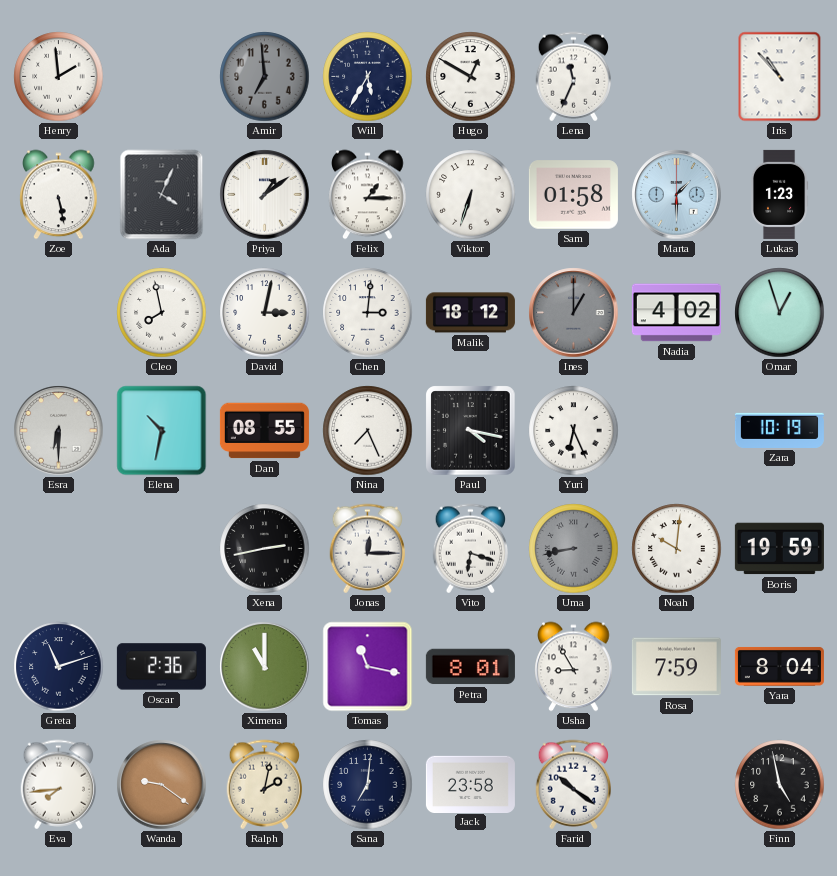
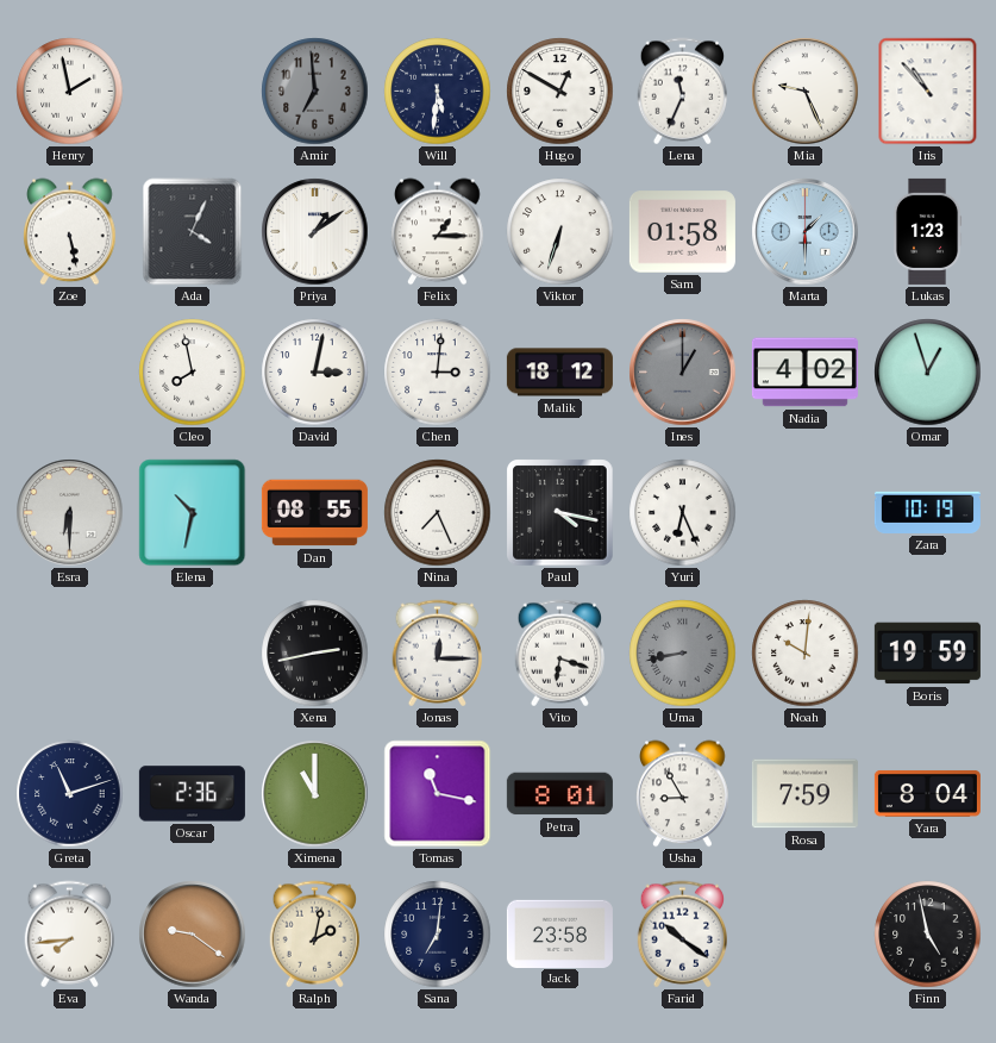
Henry: 1:59 -> 1:58
Will: 5:35 -> 5:31
Mia: none -> 9:26
